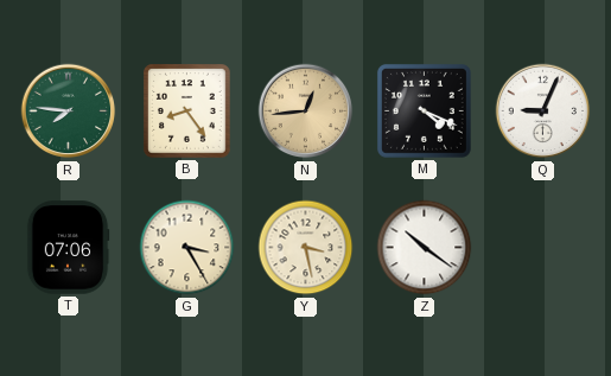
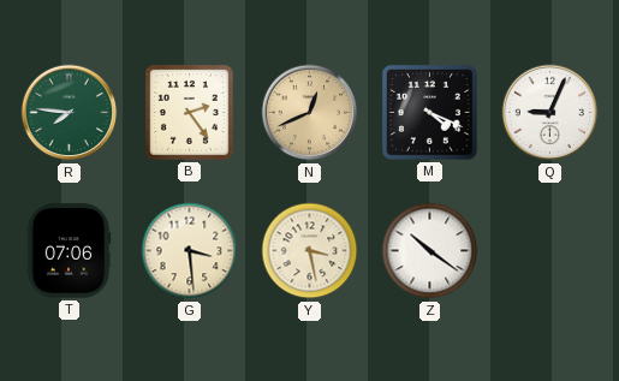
B: 8:24 -> 2:24
N: 12:44 -> 12:41
G: 3:25 -> 3:29
